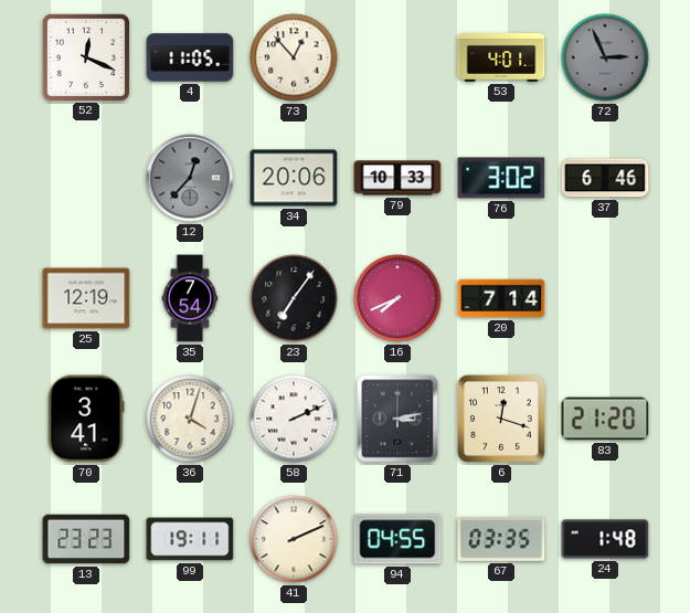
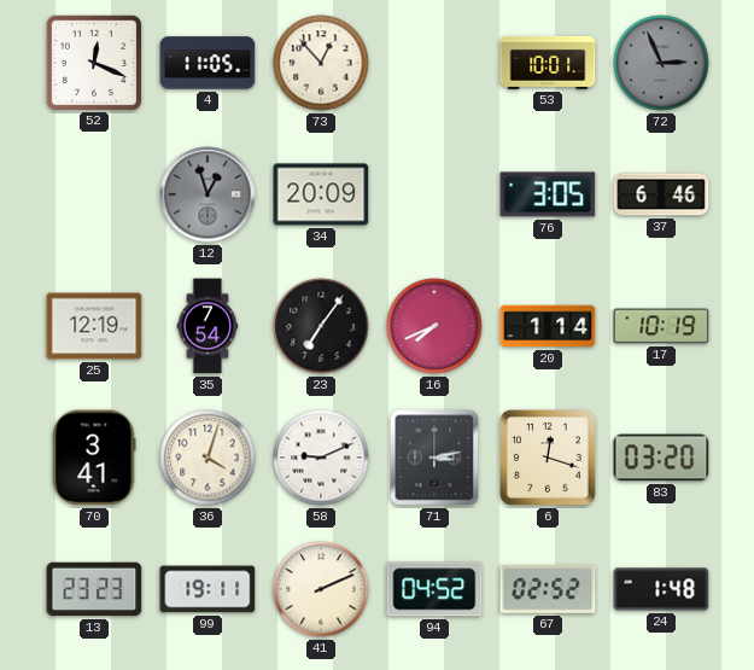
53: 4:01 -> 10:01
12: 12:37 -> 12:57
34: 20:06 -> 20:09
79: 10:33 -> none
76: 3:02 -> 3:05
20: 7:14 -> 1:14
17: none -> 10:19
58: 2:11 -> 9:11
83: 21:20 -> 03:20
94: 04:55 -> 04:52
67: 03:35 -> 02:52
